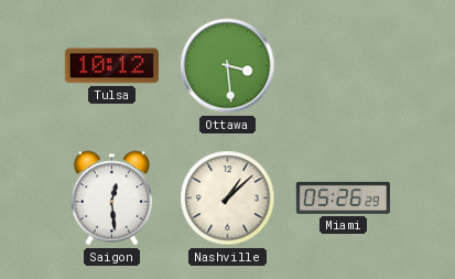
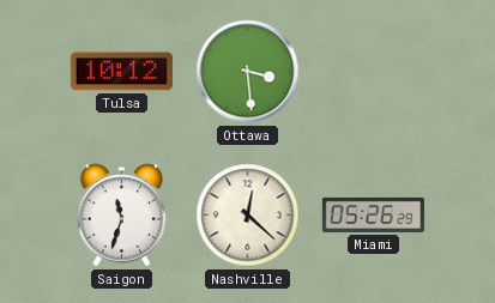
Saigon: 12:29 -> 11:33
Nashville: 1:08 -> 12:22
